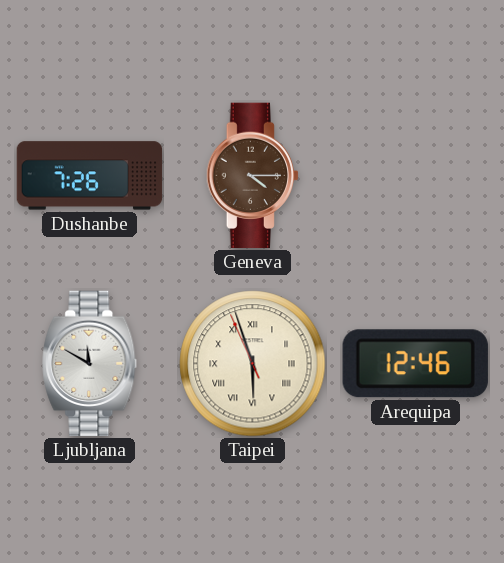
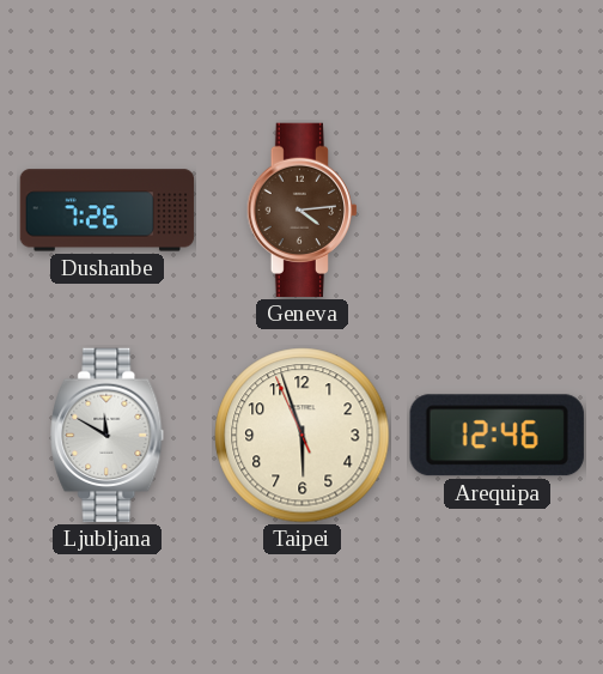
Geneva: 4:15 -> 4:14
Taipei numerals: Roman -> Arabic
